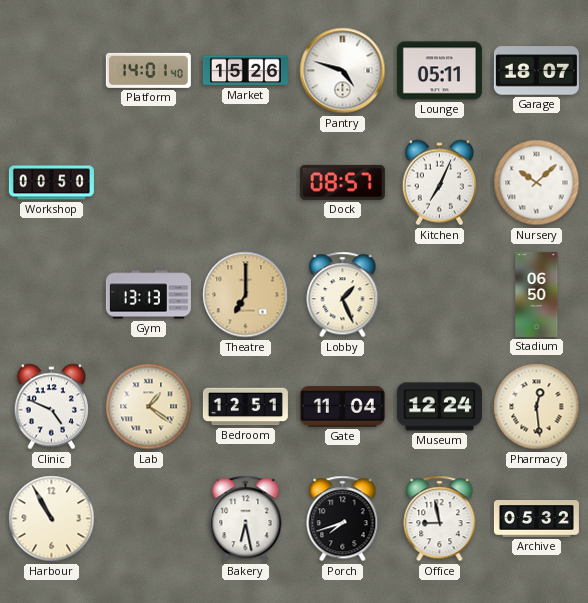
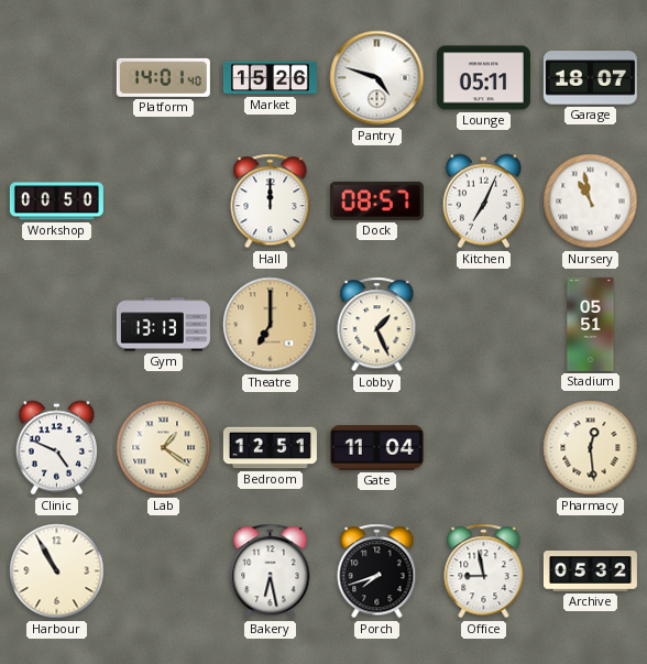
Hall: none -> 12:00
Nursery: 10:08 -> 10:58
Stadium: 06:50 -> 05:51
Museum: 12:24 -> none
